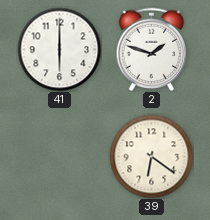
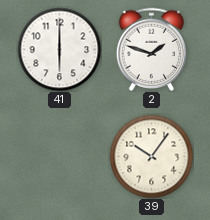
39: 6:21 -> 10:06
